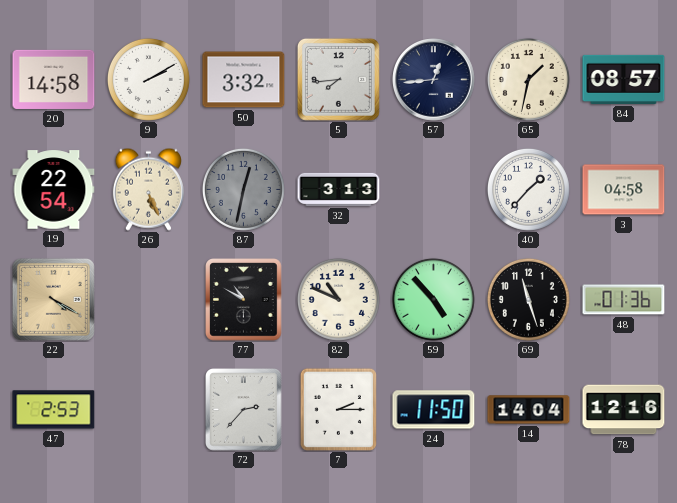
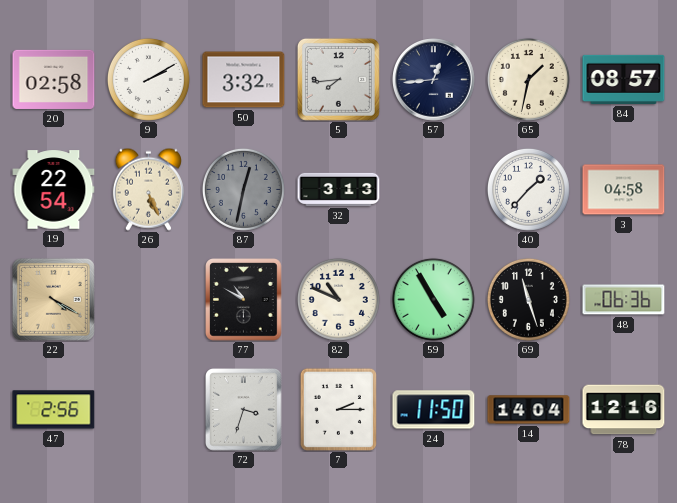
20: 14:58 -> 02:58
59: 4:53 -> 4:55
48: 01:36 -> 06:36
47: 2:53 -> 2:56
72: 2:37 -> 3:33
